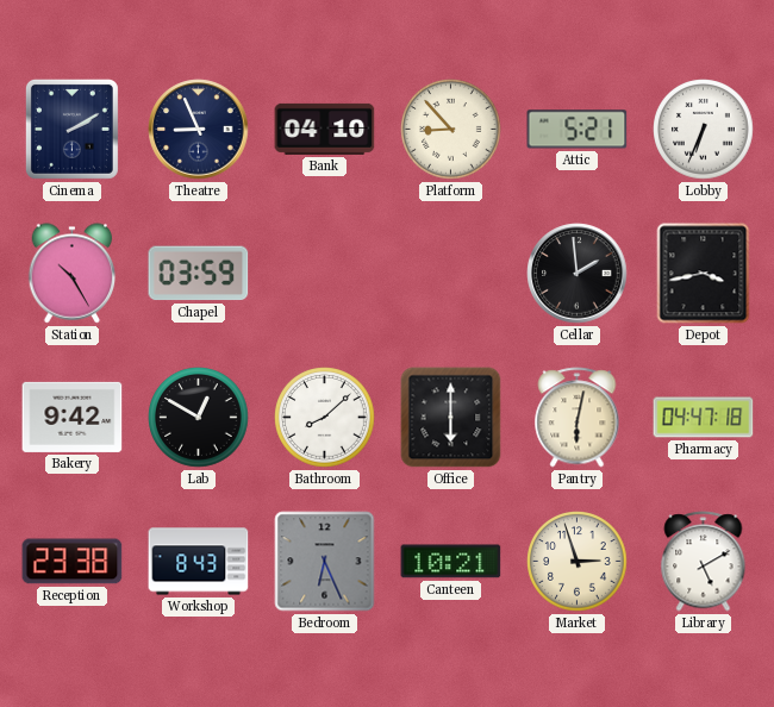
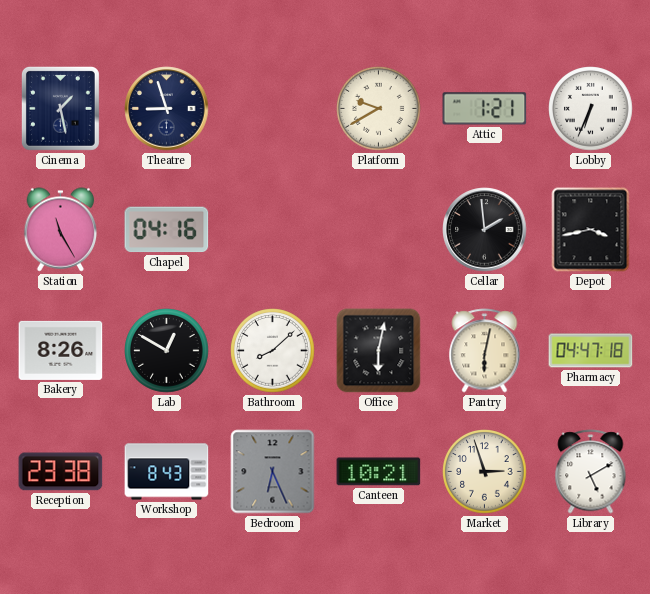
Cinema: 2:10 -> 1:28
Theatre: 8:56 -> 8:57
Bank: 04:10 -> none
Platform: 8:53 -> 9:40
Attic: 5:21 -> 1:21
Station: 10:25 -> 11:25
Chapel: 03:59 -> 04:16
Bakery: 9:42 -> 8:26
Office: 6:00 -> 6:02
